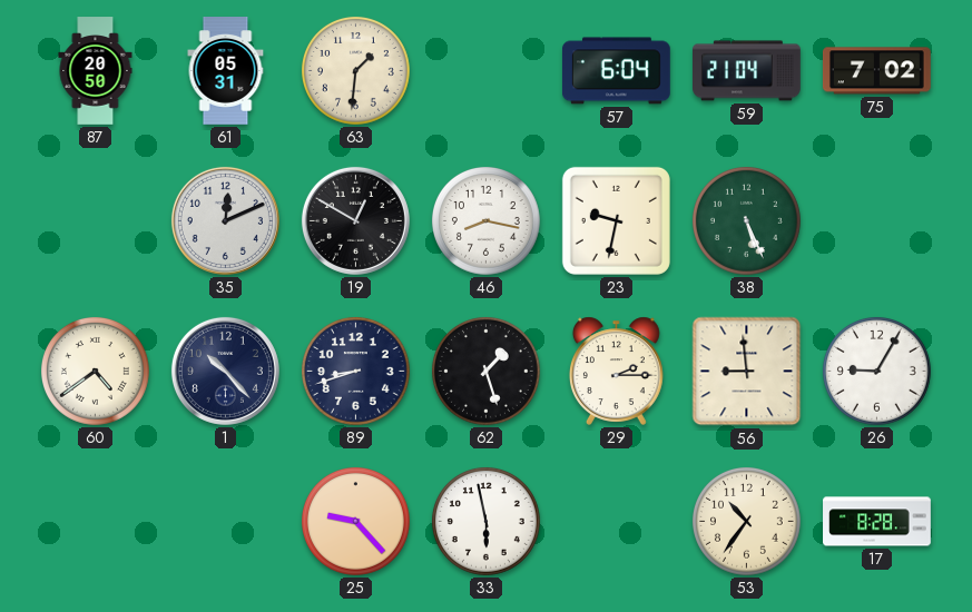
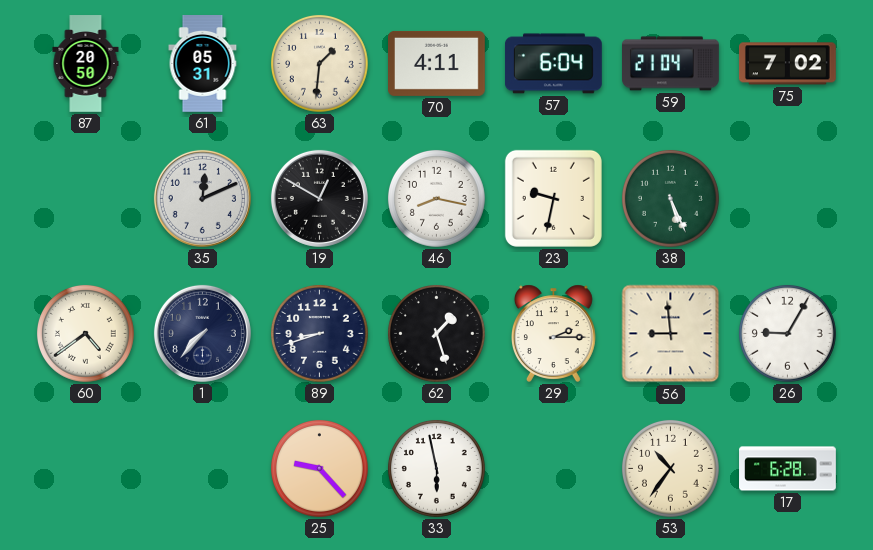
70: none -> 4:11
1: 10:23 -> 7:37
17: 8:28 -> 6:28
